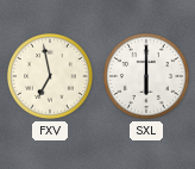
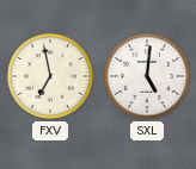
SXL: 6:00 -> 5:01
